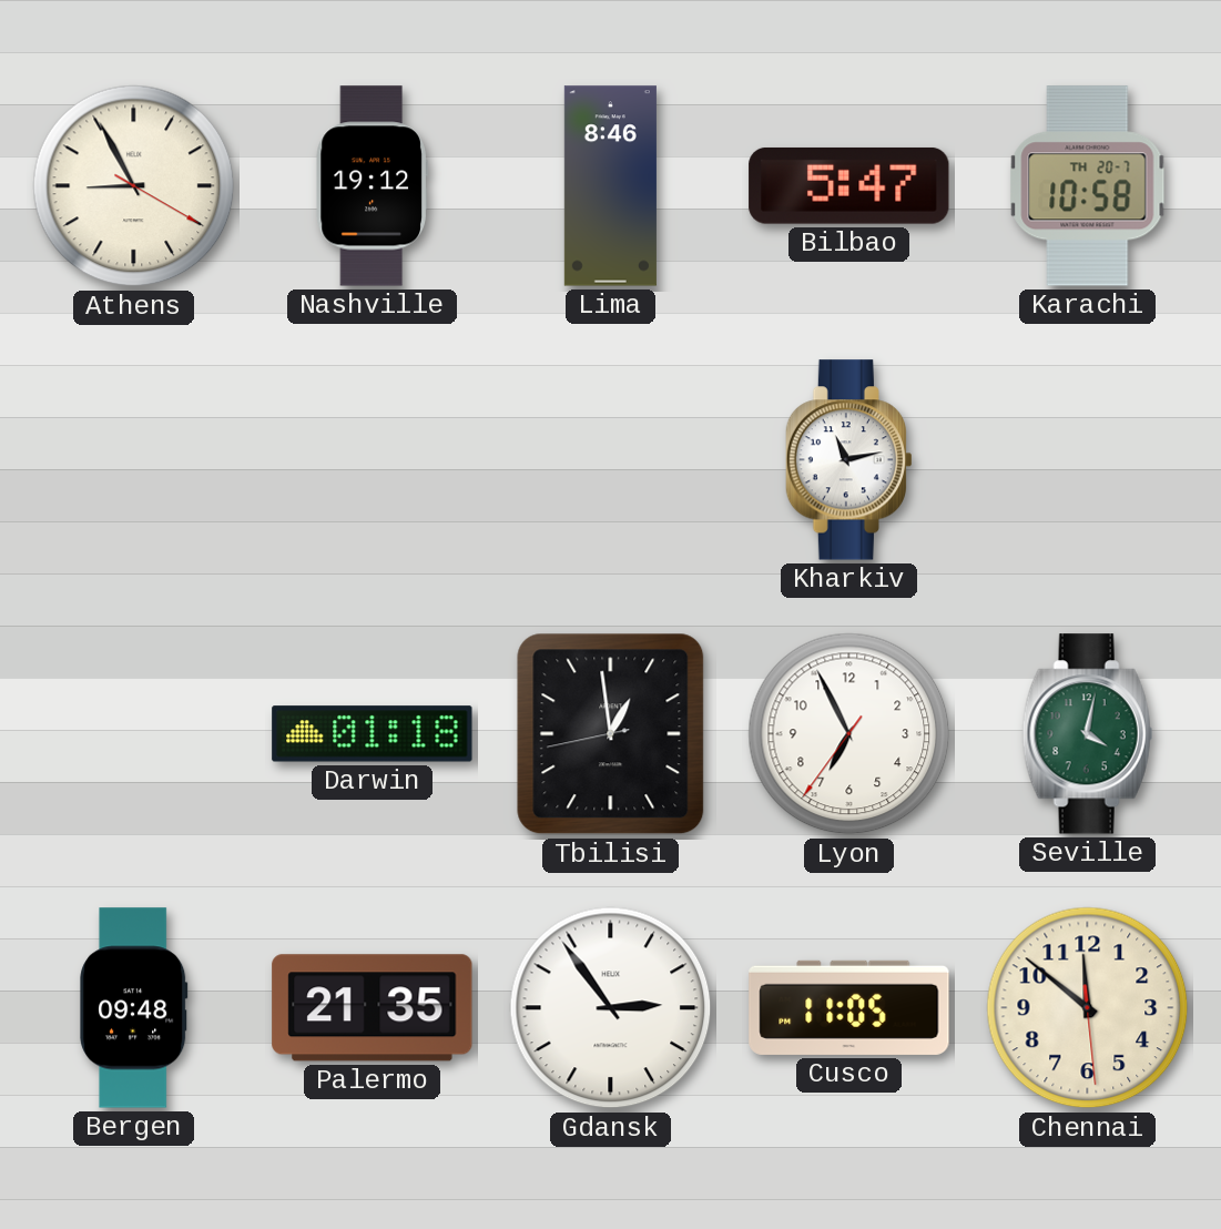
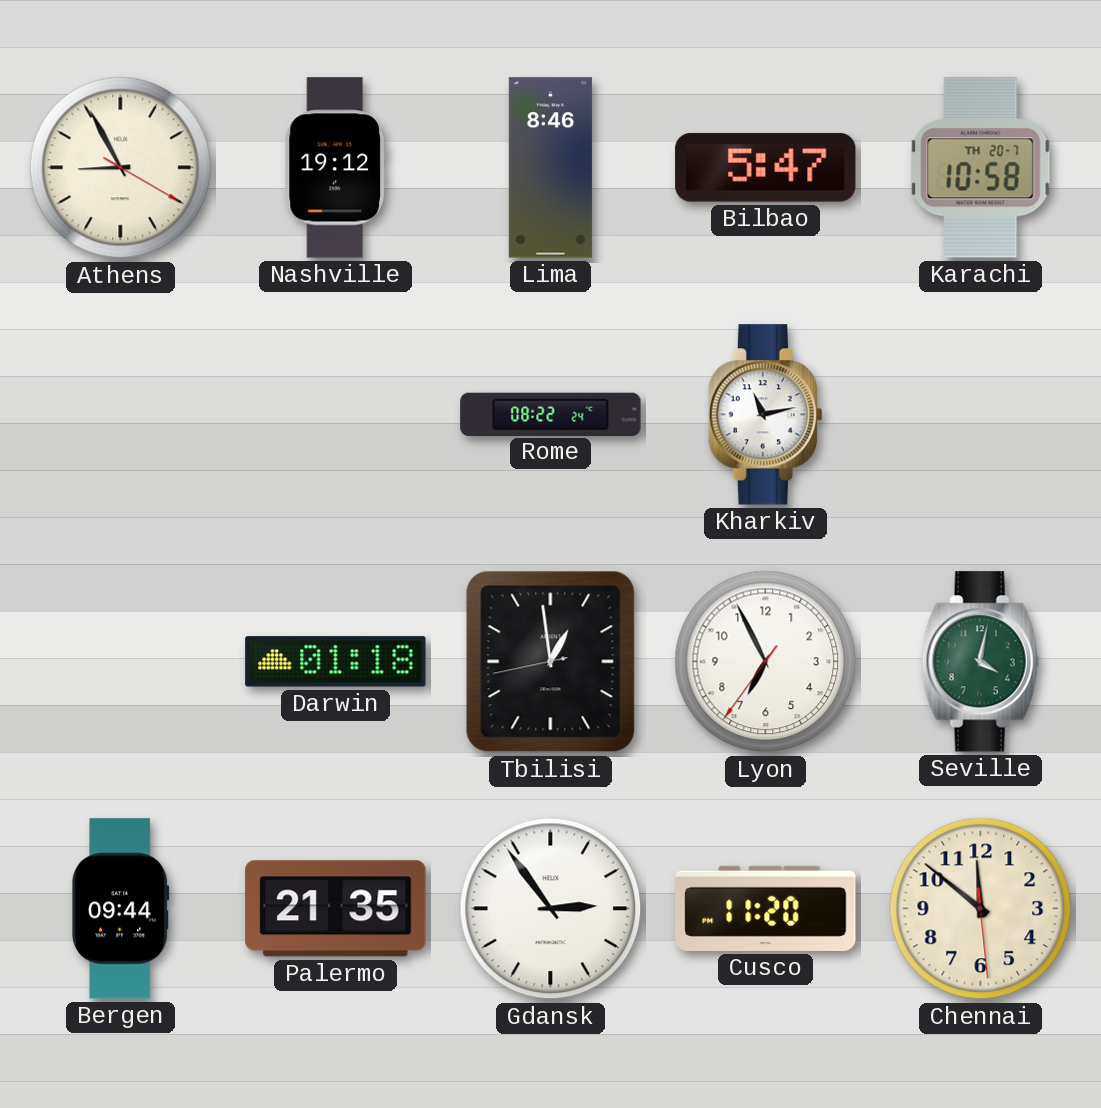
Rome: none -> 08:22
Bergen: 09:48 -> 09:44
Cusco: 11:05 -> 11:20
